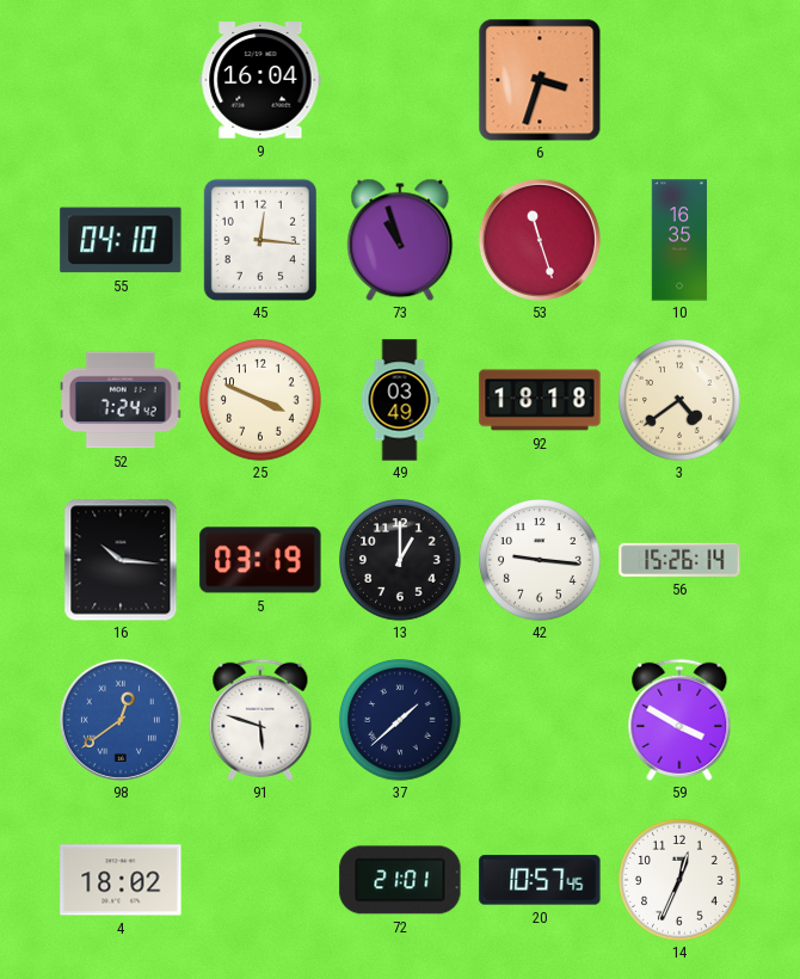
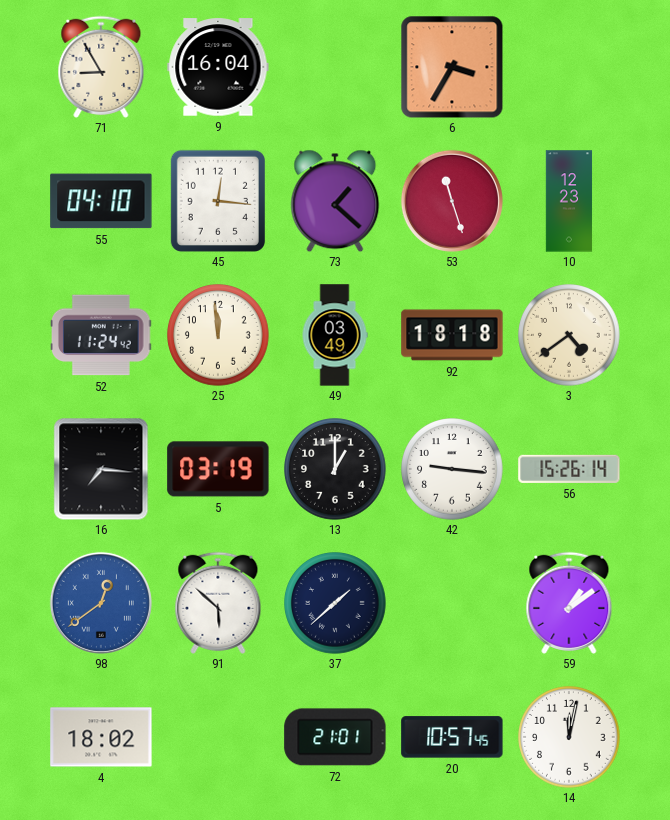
71: none -> 8:55
6: 3:33 -> 3:35
73: 10:57 -> 1:22
10: 16:35 -> 12:23
52: 7:24 -> 11:24
25: 3:49 -> 11:59
16: 10:16 -> 7:16
91: 5:48 -> 5:52
59: 3:50 -> 1:09
14: 12:34 -> 12:02
